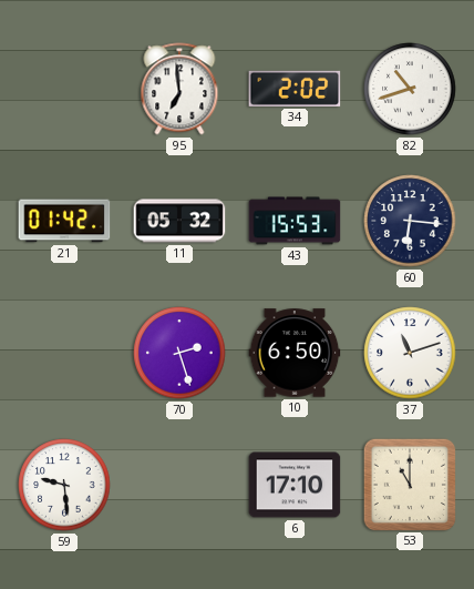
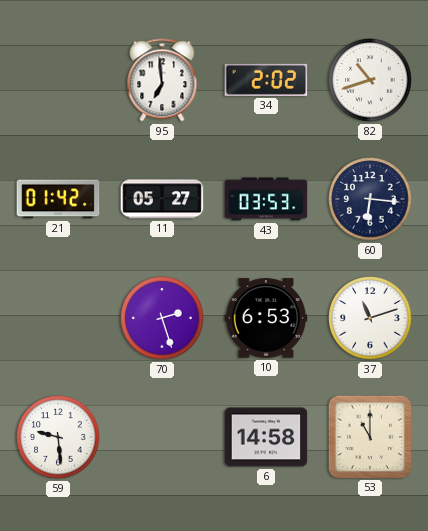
11: 05:32 -> 05:27
43: 15:53 -> 03:53
10: 6:50 -> 6:53
6: 17:10 -> 14:58
